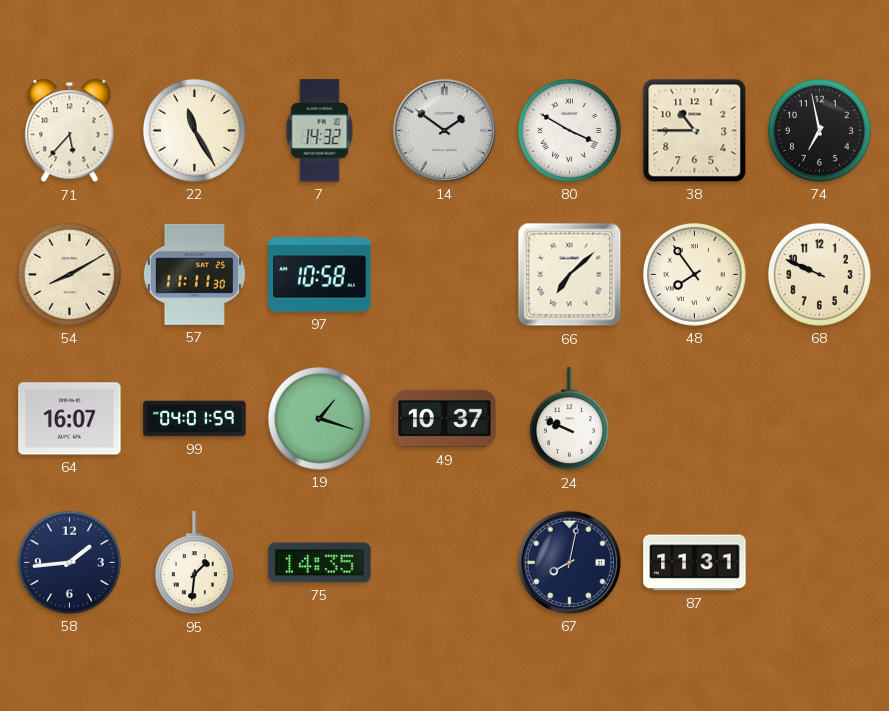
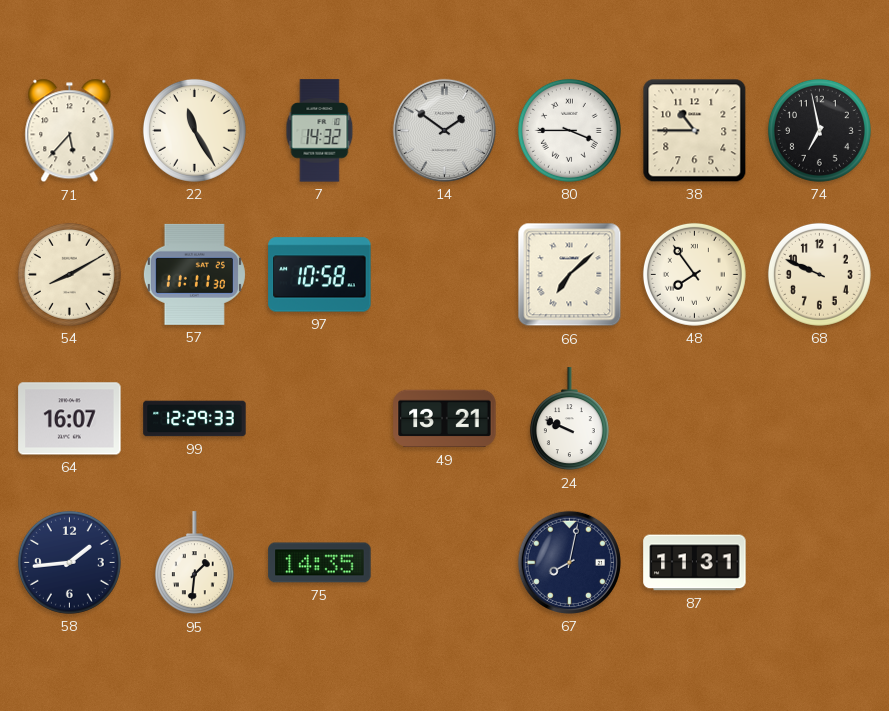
80: 3:50 -> 3:45
99: 04:01 -> 12:29
19: 1:18 -> none
49: 10:37 -> 13:21
